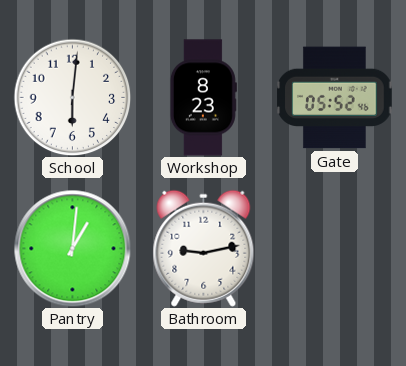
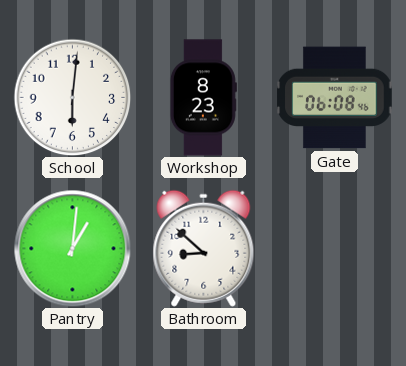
Gate: 05:52 -> 06:08
Bathroom: 9:13 -> 8:52
